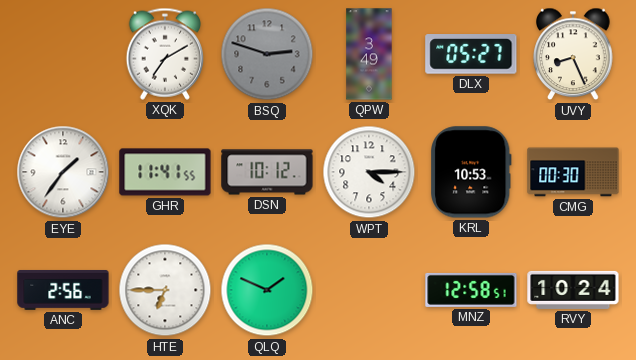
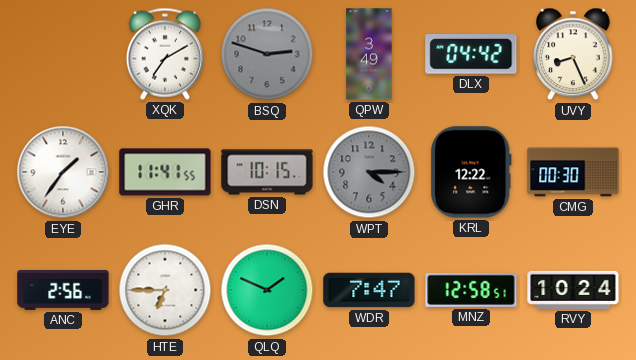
DLX: 05:27 -> 04:42
DSN: 10:12 -> 10:15
WPT dial: white -> grey
KRL: 10:53 -> 12:22
WDR: none -> 7:47
